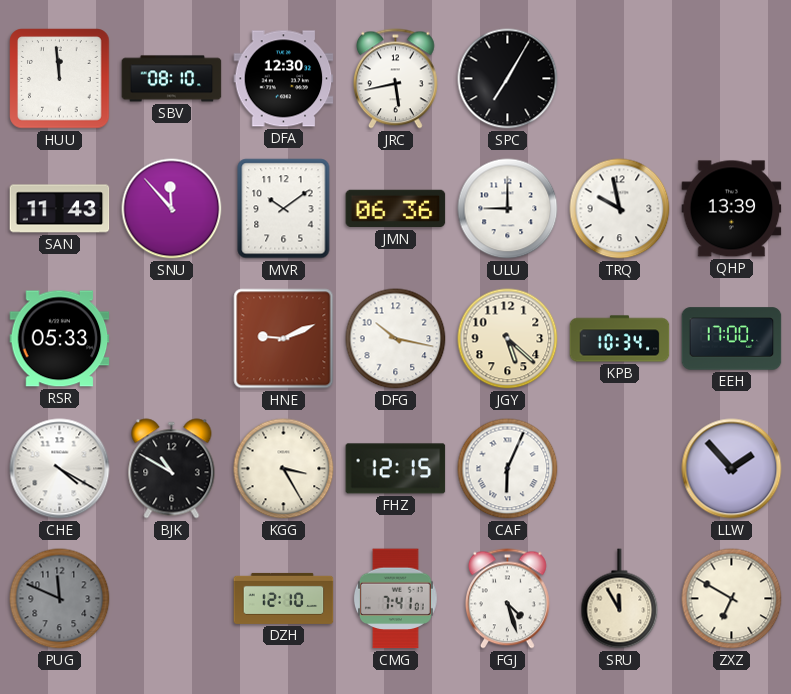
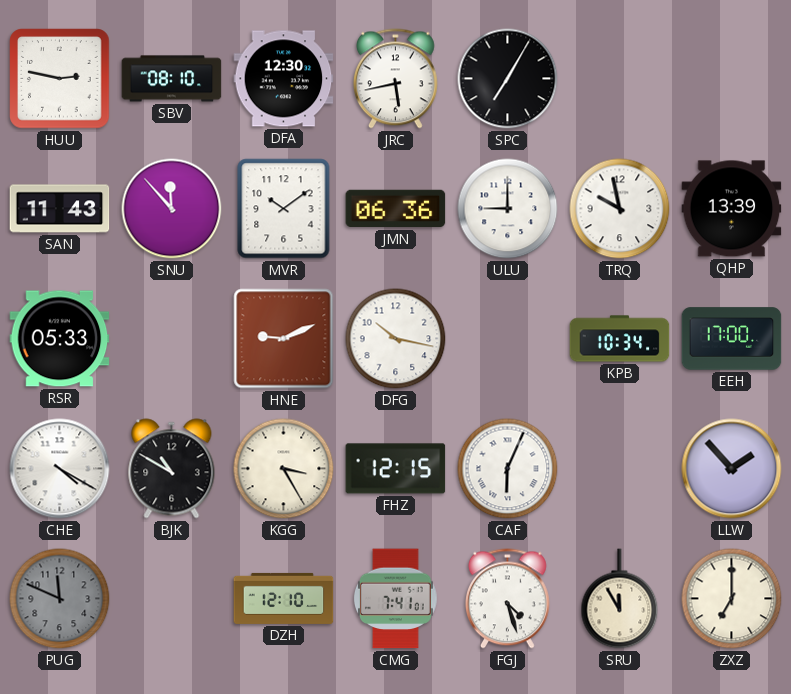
HUU: 11:59 -> 2:47
JGY: 5:22 -> none
ZXZ: 6:50 -> 7:00
